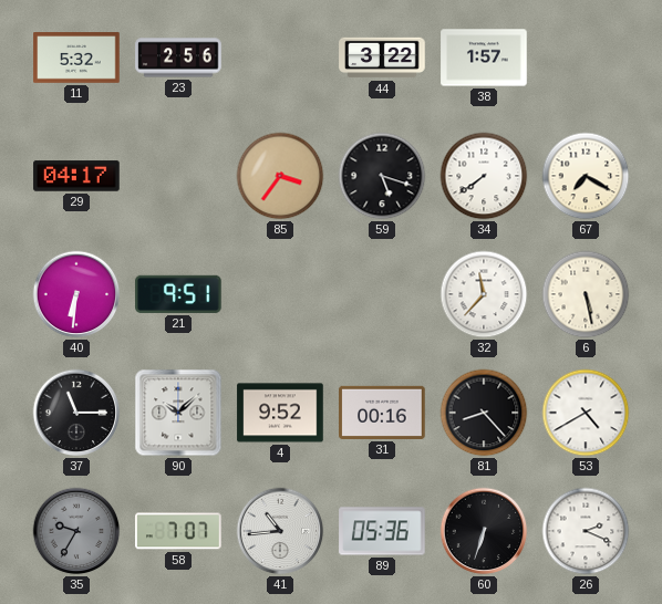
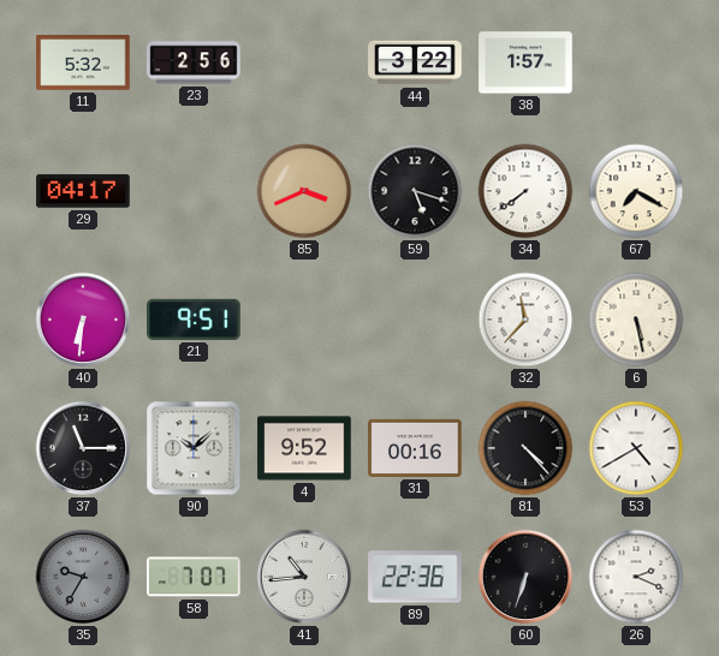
85: 3:36 -> 3:41
81: 8:23 -> 4:23
89: 05:36 -> 22:36
